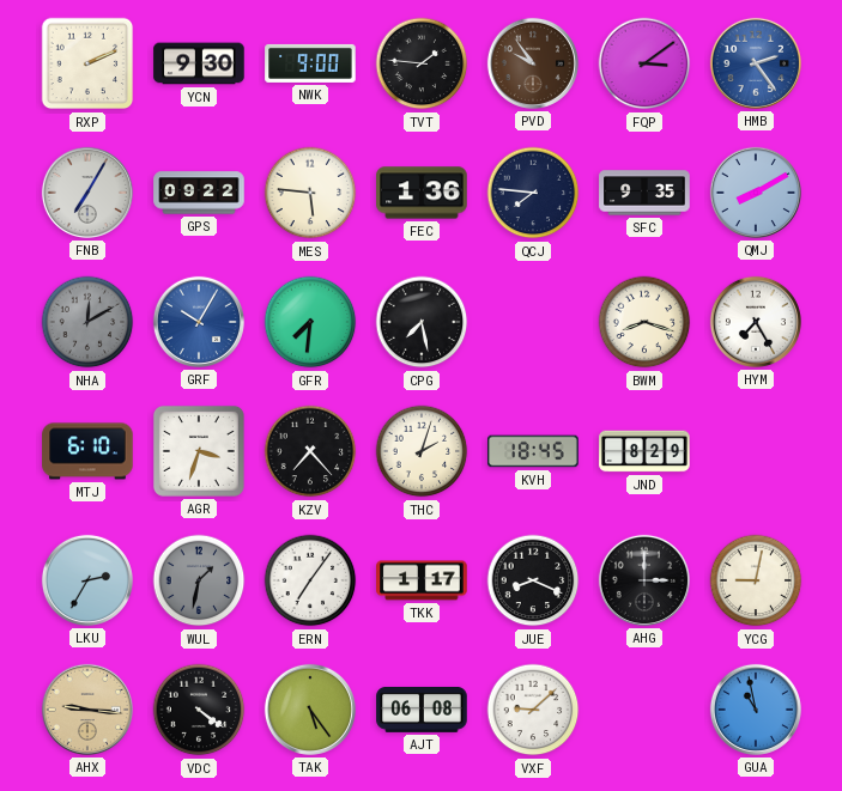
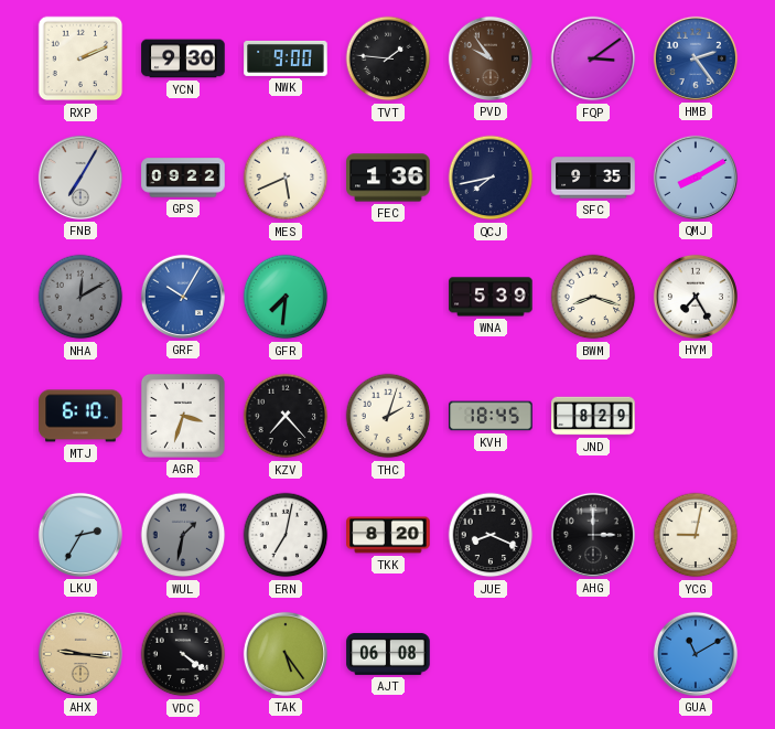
MES: 5:46 -> 5:41
QCJ: 7:46 -> 7:43
CPG: 7:28 -> none
WNA: none -> 5:39
ERN: 7:06 -> 7:02
TKK: 1:17 -> 8:20
VXF: 9:08 -> none
GUA: 10:58 -> 11:10
